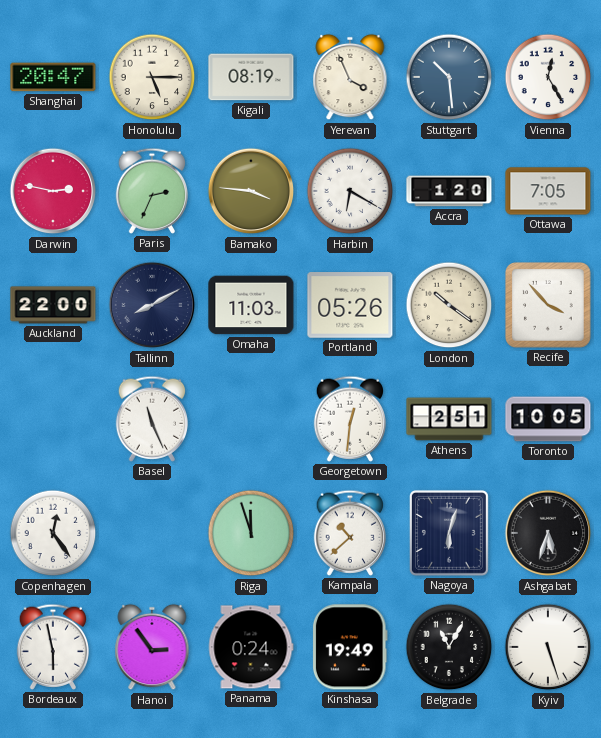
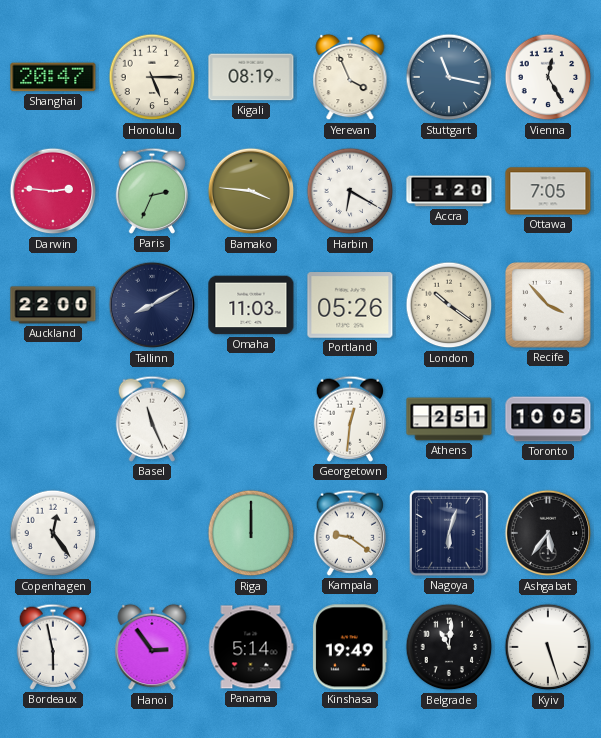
Stuttgart: 10:29 -> 11:17
Darwin: 2:47 -> 2:46
Riga: 11:57 -> 12:00
Kampala: 10:38 -> 9:21
Ashgabat: 5:33 -> 5:36
Panama: 0:24 -> 5:14
Belgrade: 11:05 -> 11:01
